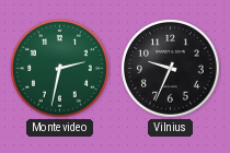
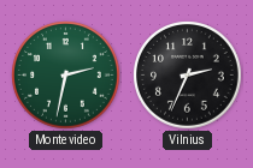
Vilnius: 9:34 -> 2:34
